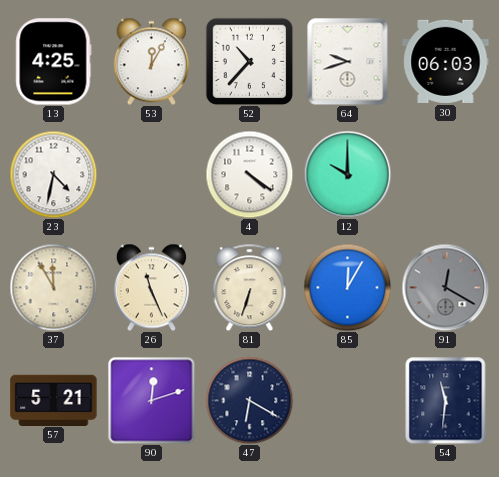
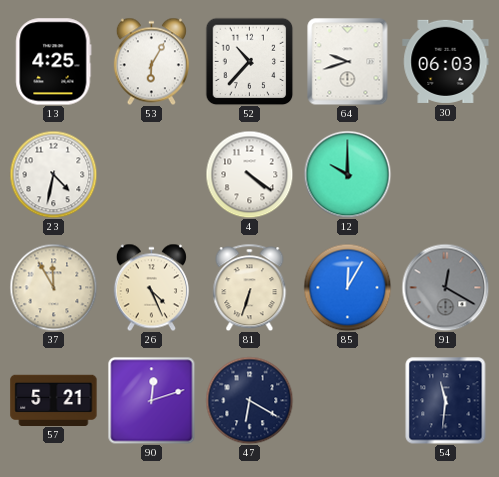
53: 12:05 -> 6:05
26: 11:26 -> 4:26
